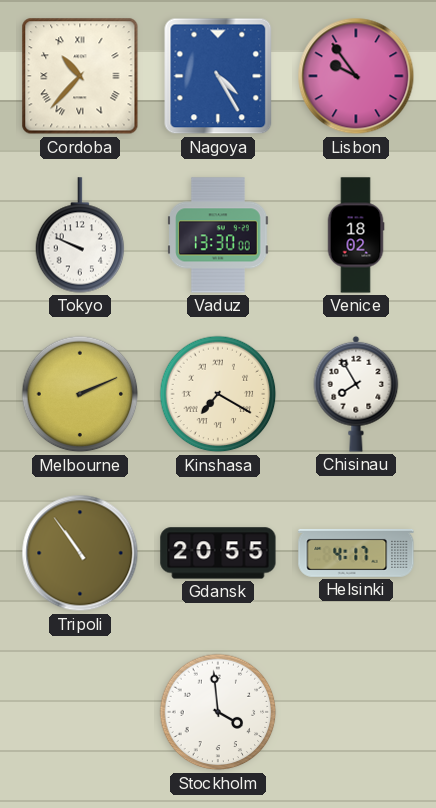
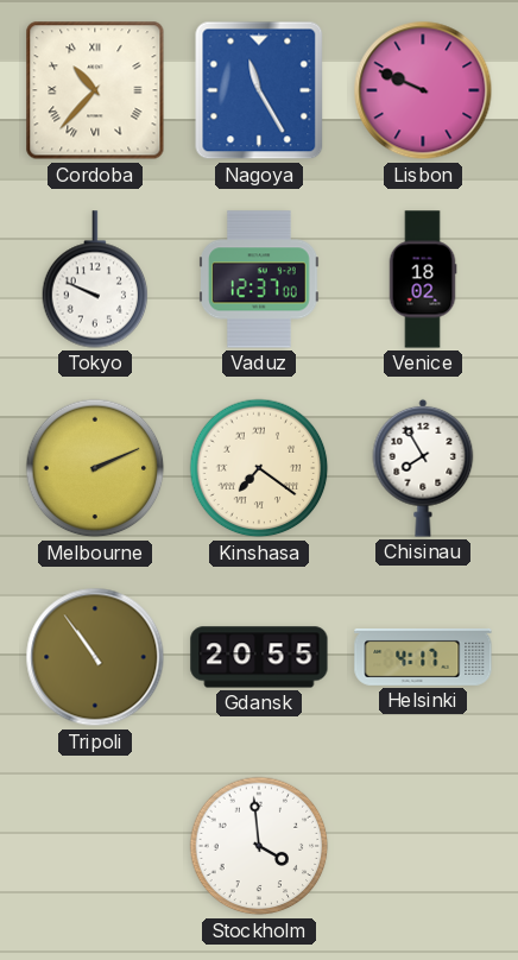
Nagoya: 4:25 -> 11:25
Lisbon: 9:54 -> 9:49
Vaduz: 13:30 -> 12:37
Kinshasa: 7:20 -> 7:21
